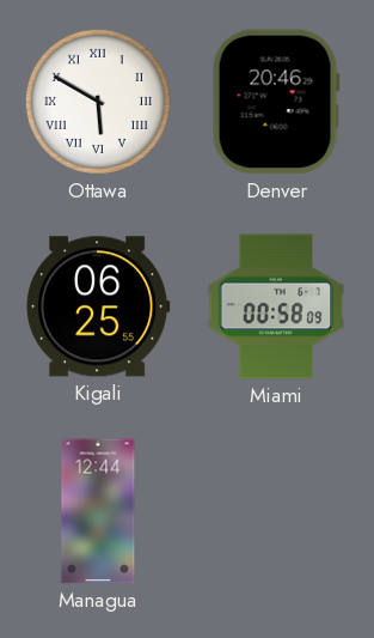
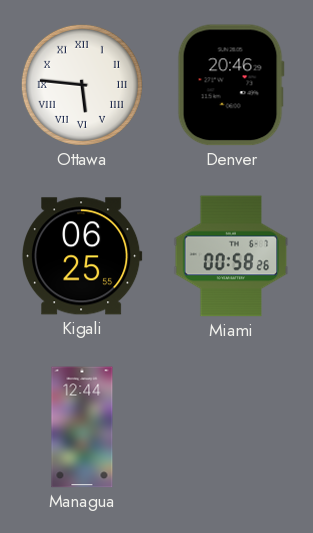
Ottawa: 5:50 -> 5:46
Miami: 00:58:09 -> 00:58:26
